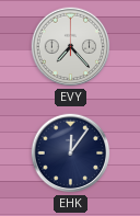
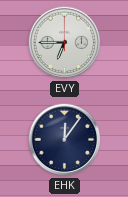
EVY: 7:23 -> 6:45
